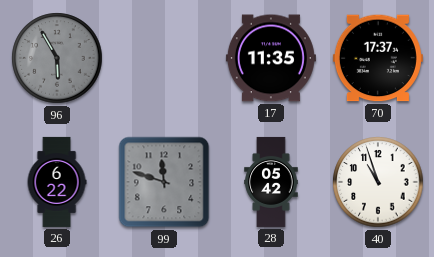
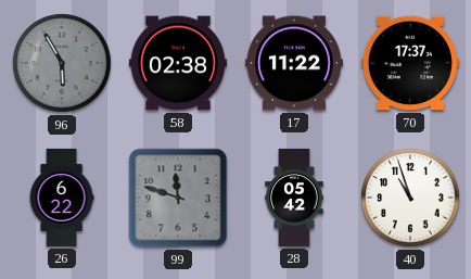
58: none -> 02:38
17: 11:35 -> 11:22
